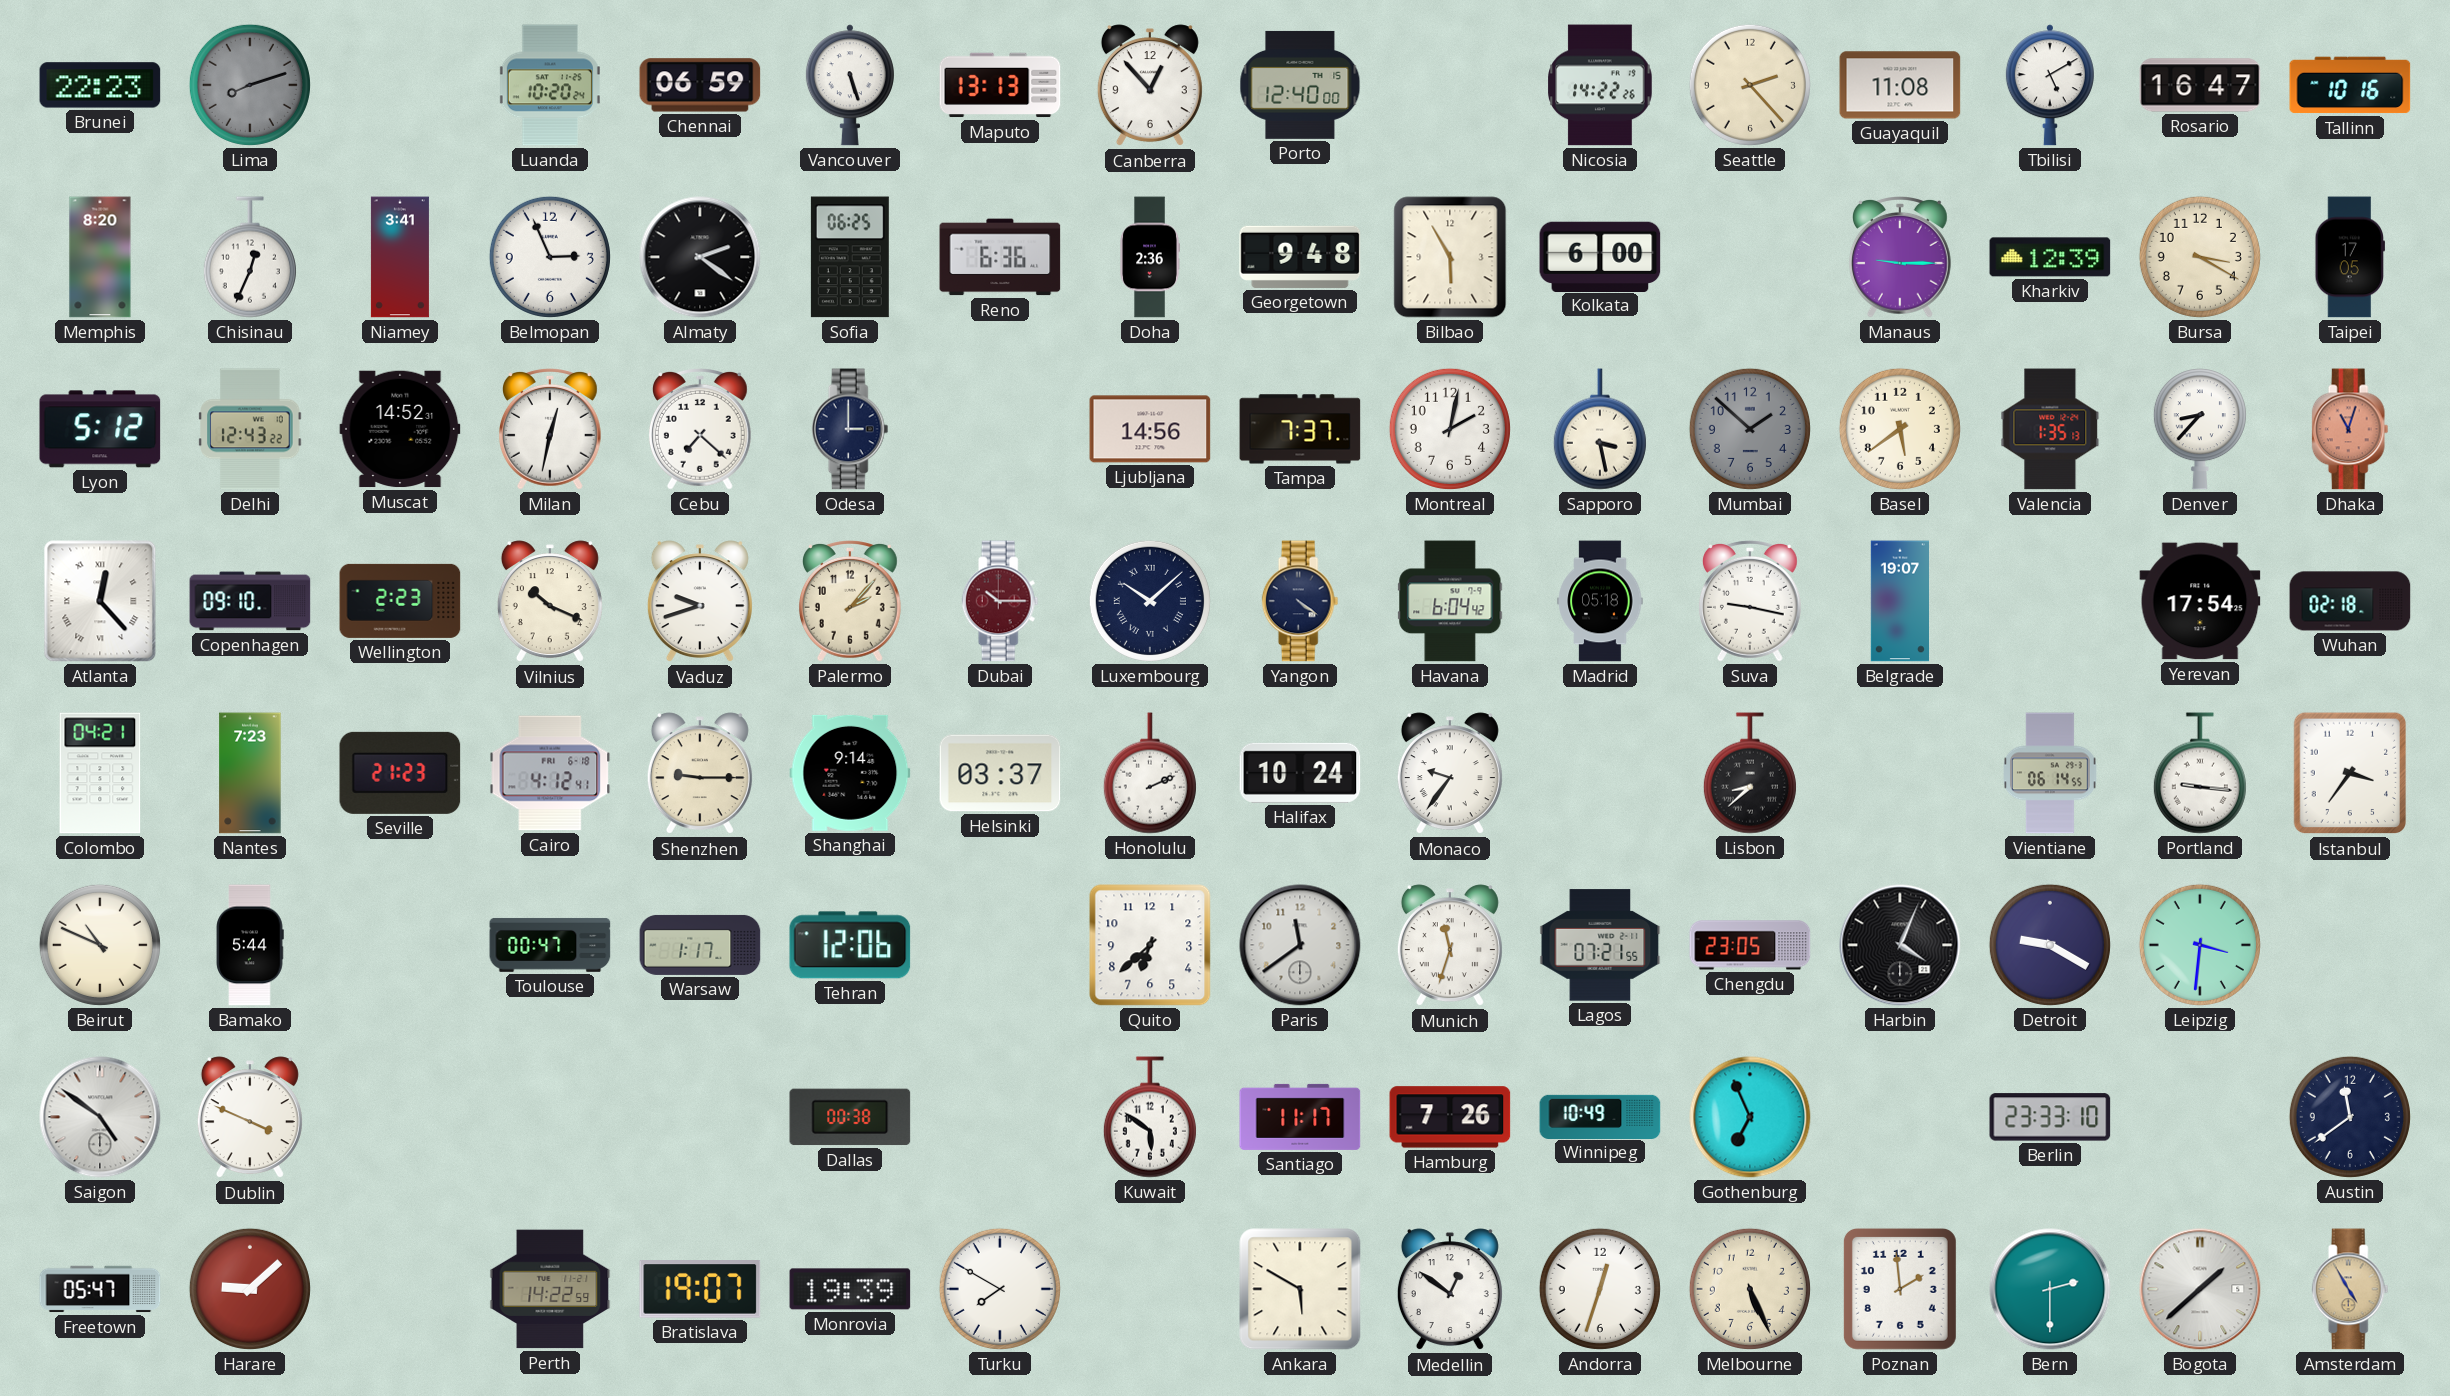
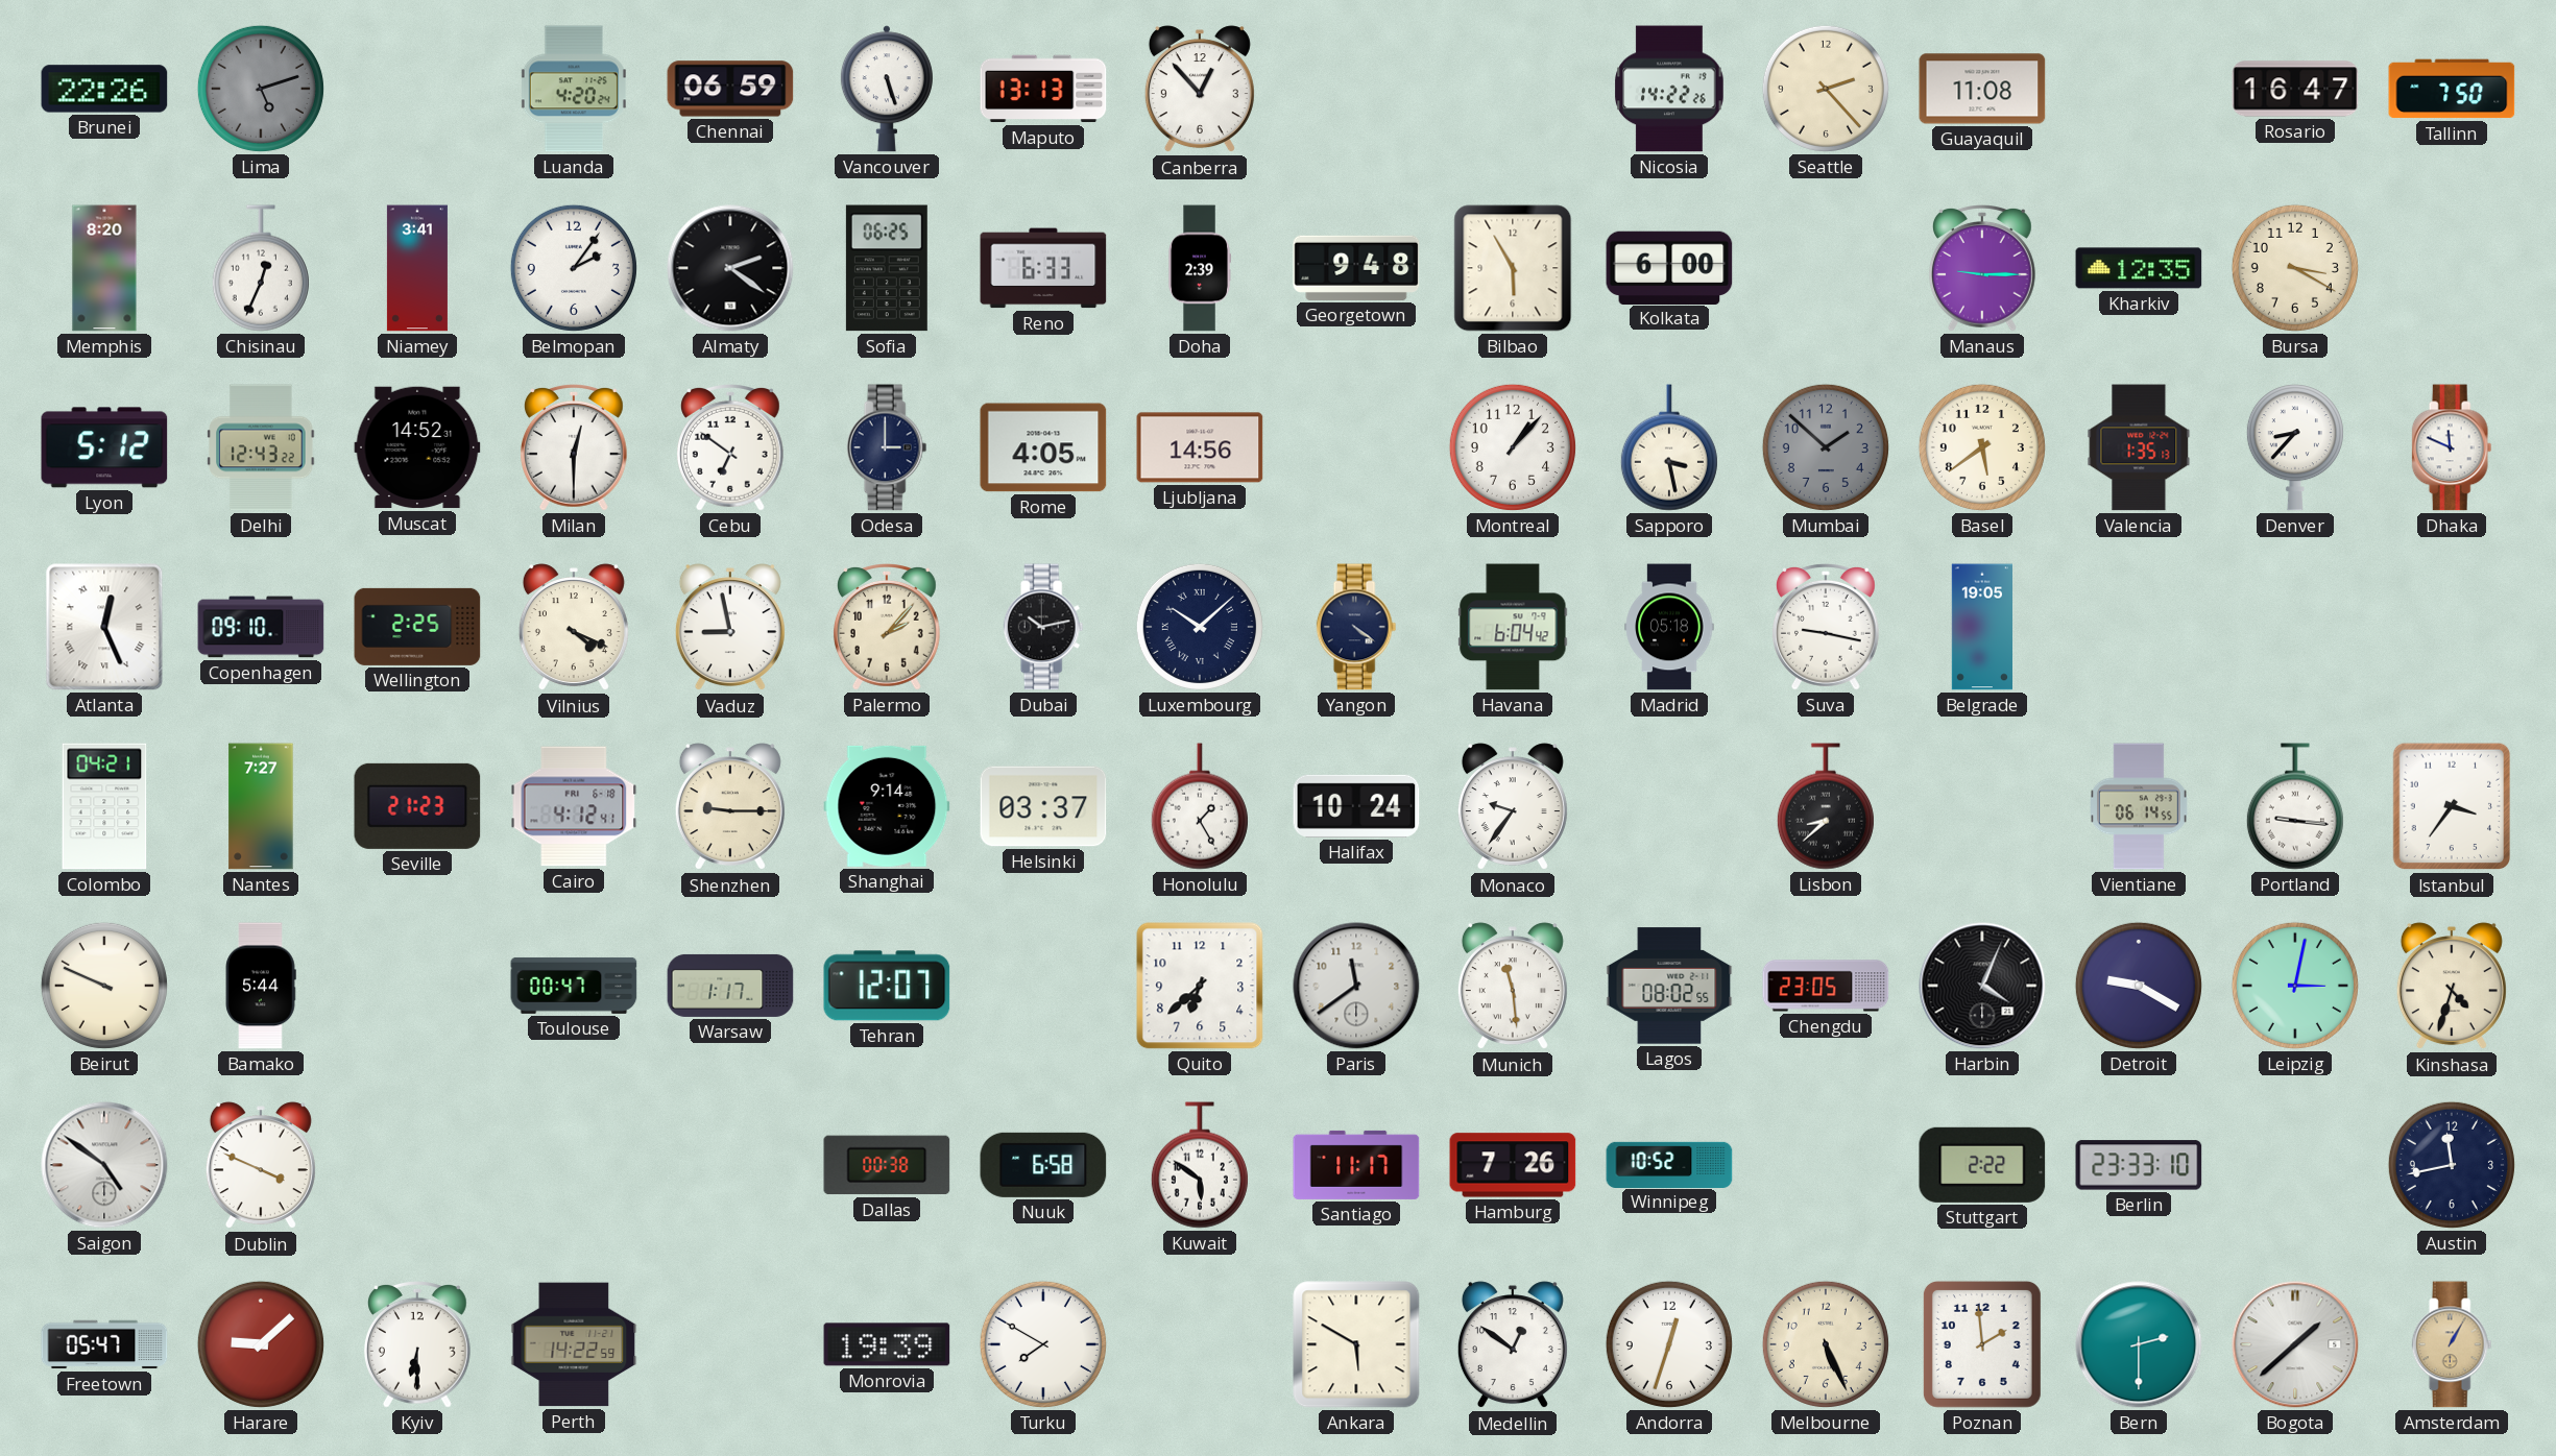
Brunei: 22:23 -> 22:26
Lima: 8:12 -> 5:12
Luanda: 10:20 -> 4:20
Porto: 12:40 -> none
Tbilisi: 5:10 -> none
Tallinn: 10:16 -> 7:50
Belmopan: 2:56 -> 2:06
Reno: 6:36 -> 6:33
Doha: 2:36 -> 2:39
Kharkiv: 12:39 -> 12:35
Taipei: 17:05 -> none
Milan: 12:32 -> 12:30
Cebu: 7:22 -> 6:51
Rome: none -> 4:05
Tampa: 7:37 -> none
Montreal: 2:02 -> 1:07
Dhaka: 11:03 -> 11:49
Dhaka dial: salmon -> white
Atlanta: 12:23 -> 12:26
Wellington: 2:23 -> 2:25
Vilnius: 10:19 -> 4:19
Vaduz: 9:42 -> 8:58
Dubai: 10:15 -> 10:13
Dubai dial: burgundy -> black
Belgrade: 19:07 -> 19:05
Yerevan: 17:54 -> none
Wuhan: 02:18 -> none
Nantes: 7:23 -> 7:27
Honolulu: 2:11 -> 1:25
Beirut: 10:49 -> 9:49
Tehran: 12:06 -> 12:07
Munich: 11:33 -> 11:29
Lagos: 07:21 -> 08:02
Leipzig: 3:31 -> 3:02
Kinshasa: none -> 4:33
Nuuk: none -> 6:58
Winnipeg: 10:49 -> 10:52
Gothenburg: 6:56 -> none
Stuttgart: none -> 2:22
Austin: 11:39 -> 11:43
Kyiv: none -> 6:30
Bratislava: 19:07 -> none
Amsterdam: 4:55 -> 1:05
